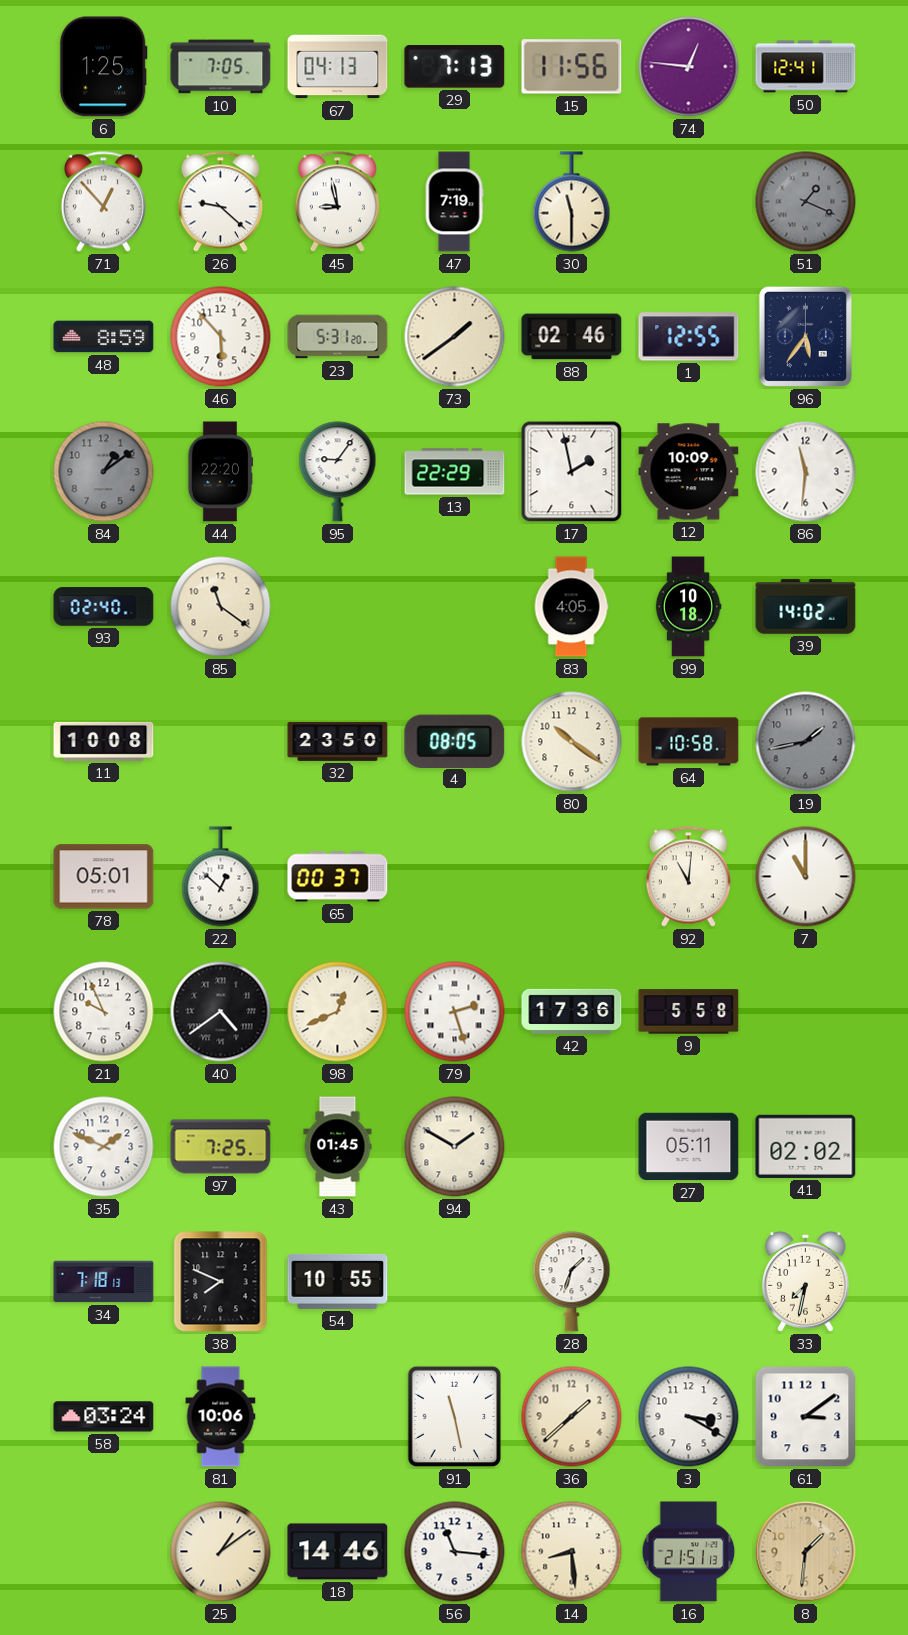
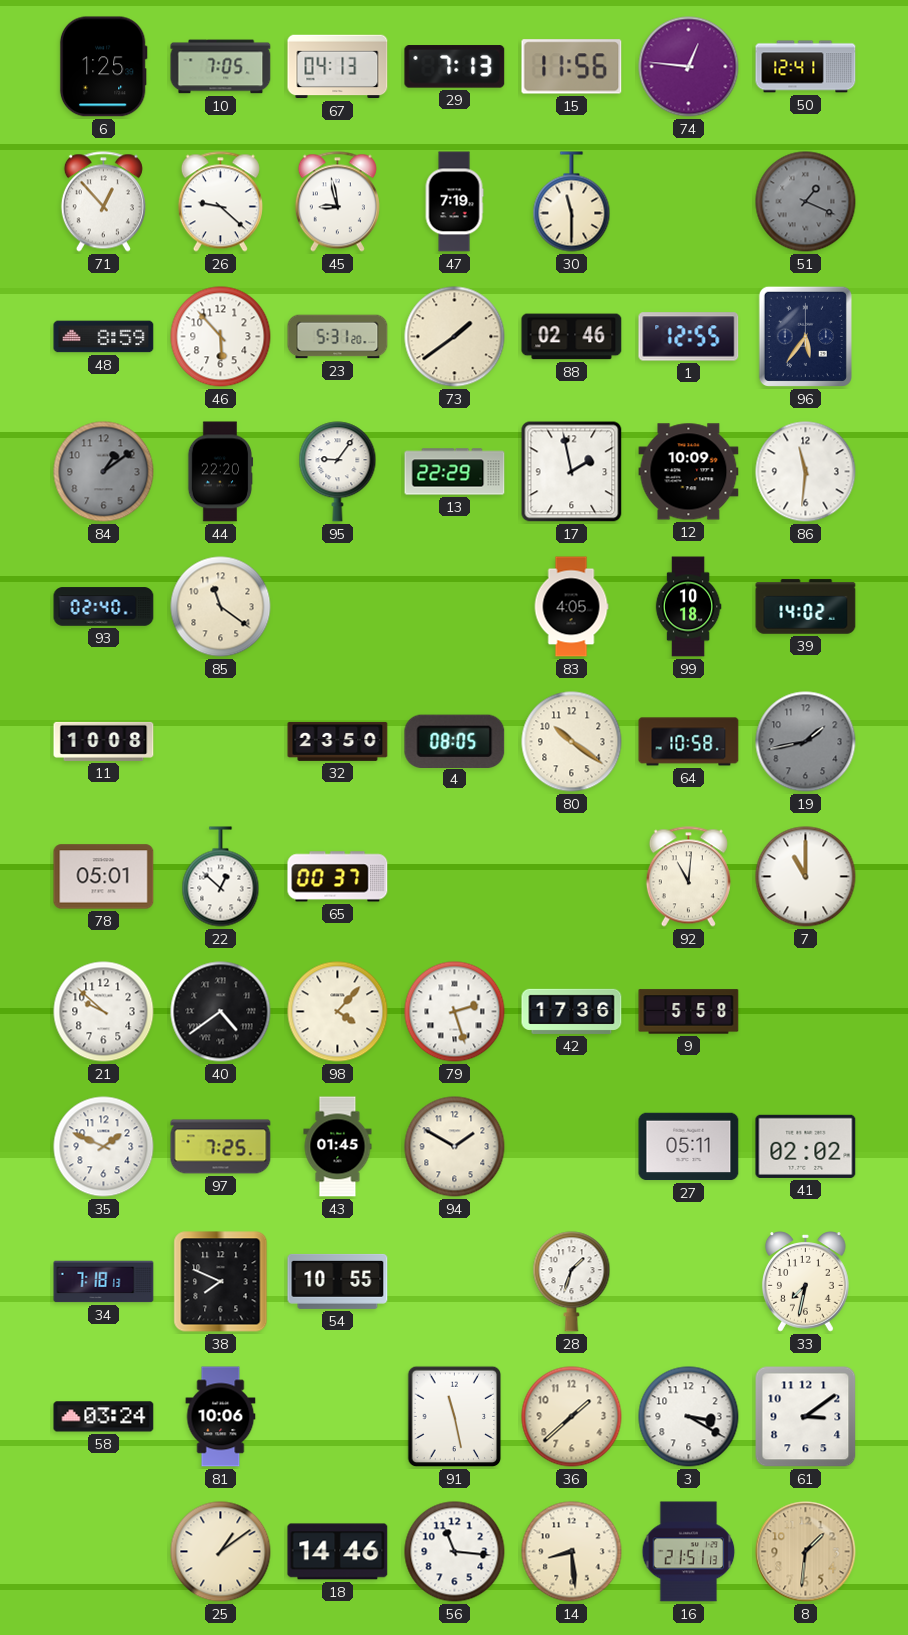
21: 9:56 -> 9:52
98: 12:41 -> 4:07
